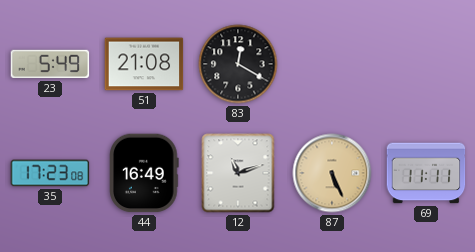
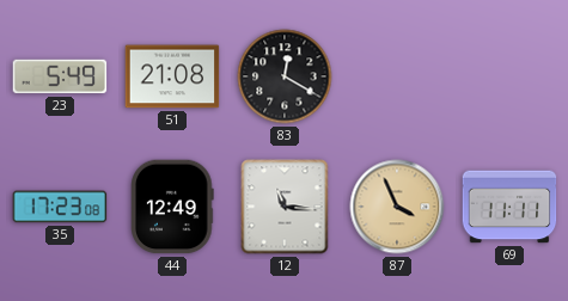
44: 16:49 -> 12:49
12: 11:12 -> 11:16
87: 5:26 -> 3:56
